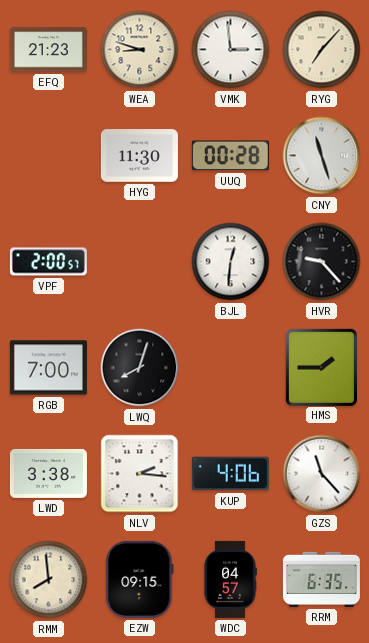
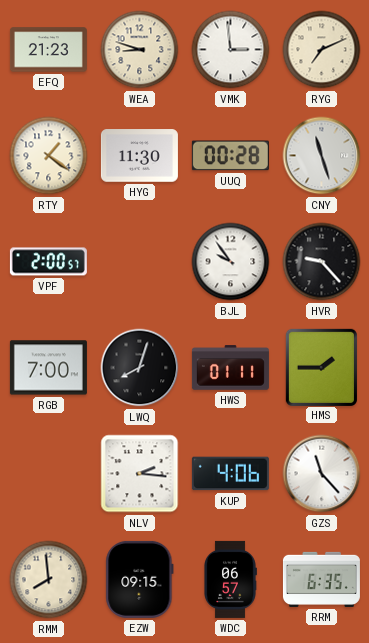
RYG: 7:07 -> 7:11
RTY: none -> 1:21
BJL: 12:31 -> 9:54
HWS: none -> 01:11
LWD: 3:38 -> none
WDC: 04:57 -> 06:57
